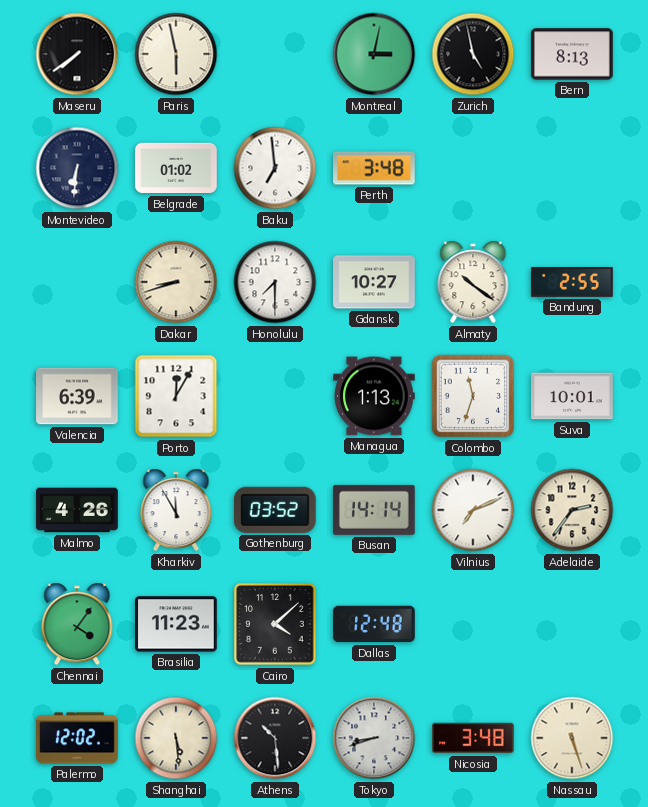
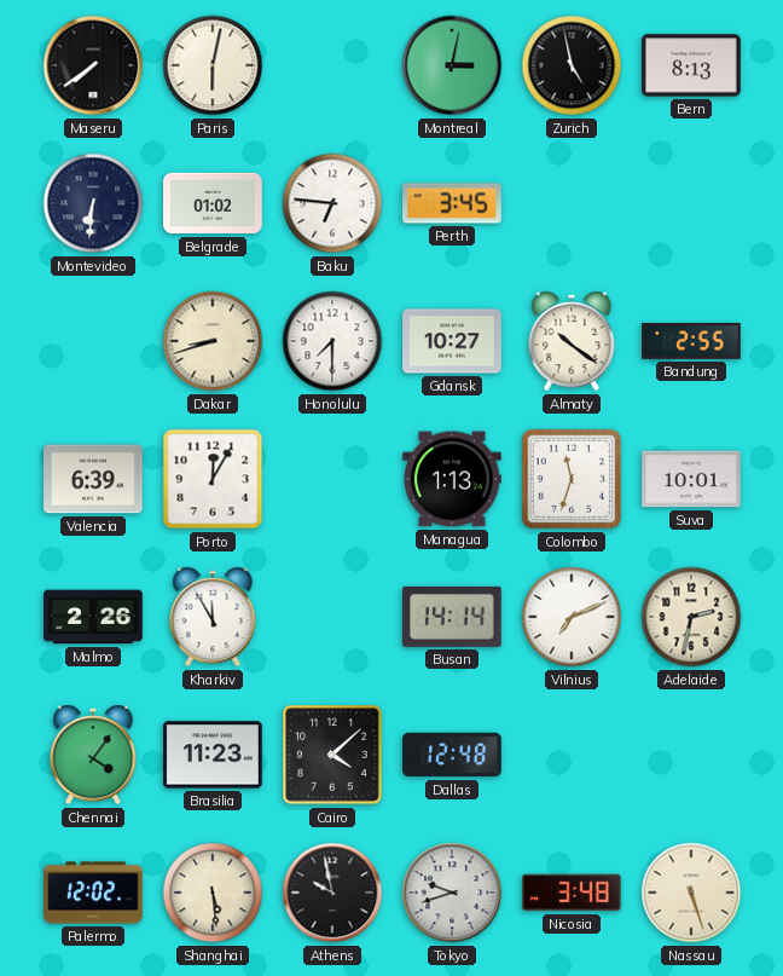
Paris: 5:58 -> 6:02
Baku: 6:59 -> 6:46
Perth: 3:48 -> 3:45
Malmo: 4:26 -> 2:26
Gothenburg: 03:52 -> none
Adelaide: 2:36 -> 2:32
Athens: 10:29 -> 9:58
Tokyo: 8:42 -> 9:42
